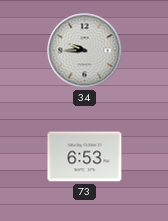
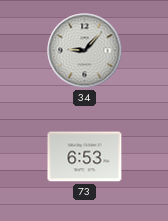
34: 9:45 -> 9:07
